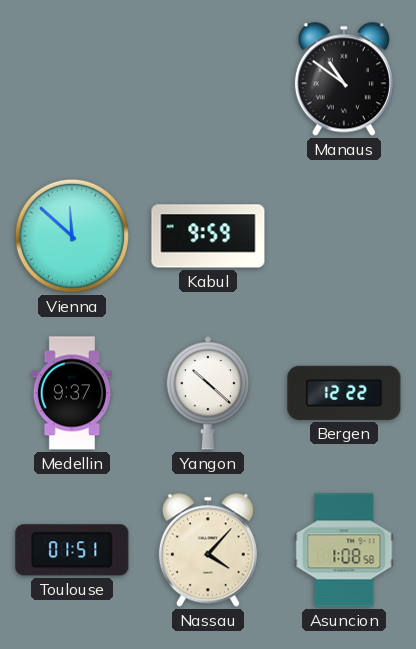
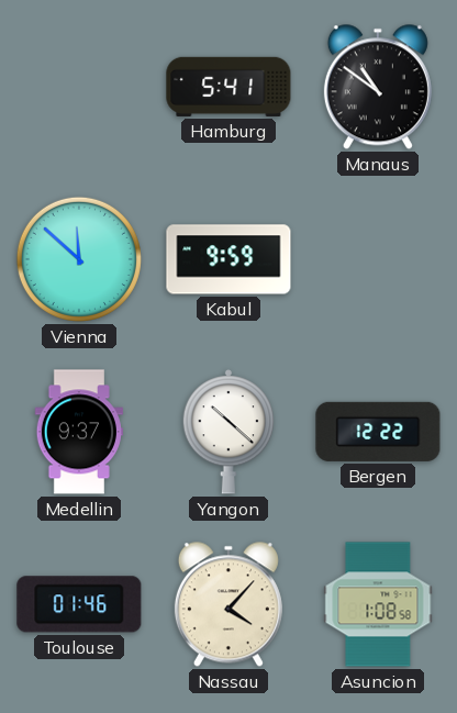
Hamburg: none -> 5:41
Toulouse: 01:51 -> 01:46
